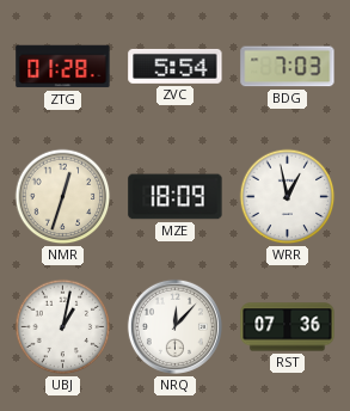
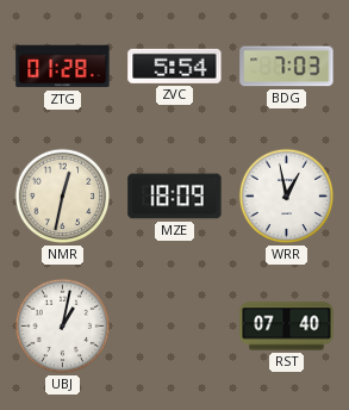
NMR: 12:33 -> 12:32
NRQ: 12:07 -> none
RST: 07:36 -> 07:40
